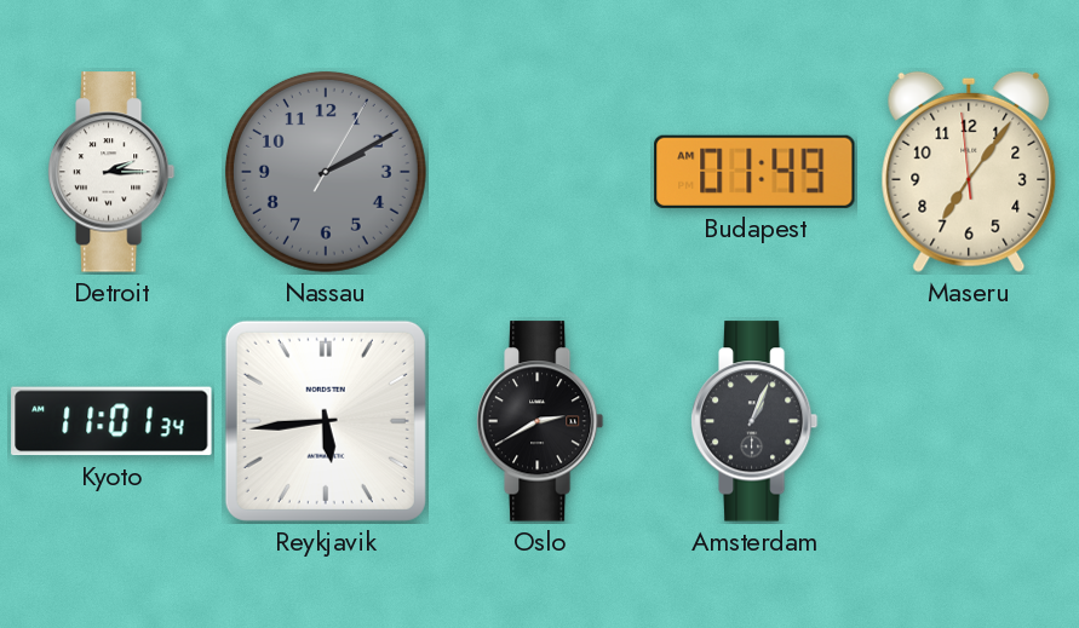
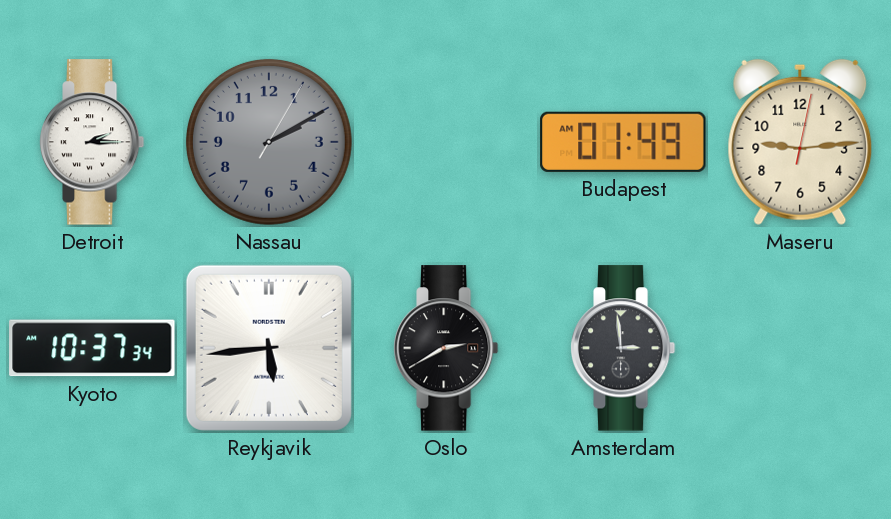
Maseru: 7:05 -> 9:14
Kyoto: 11:01 -> 10:37
Amsterdam: 1:04 -> 2:59
